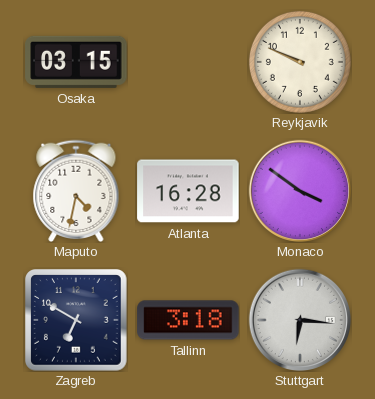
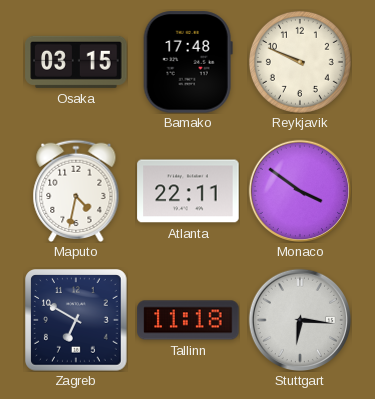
Bamako: none -> 17:48
Atlanta: 16:28 -> 22:11
Tallinn: 3:18 -> 11:18
